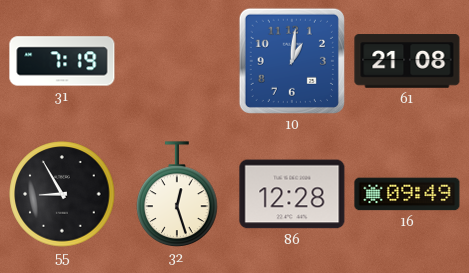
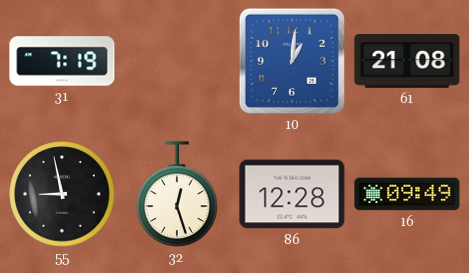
55: 8:55 -> 8:58
